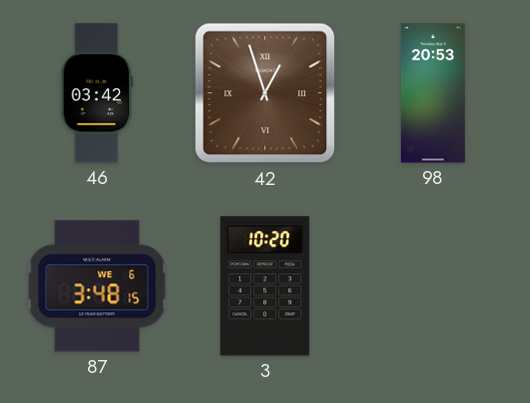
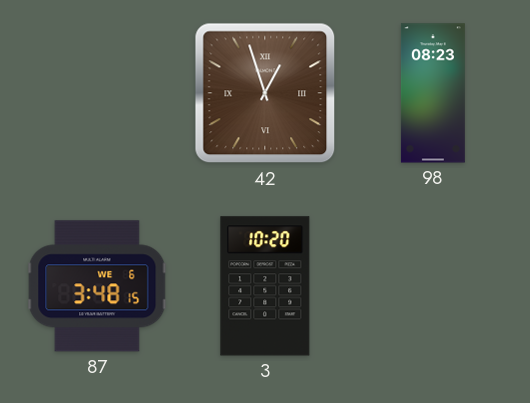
46: 03:42 -> none
98: 20:53 -> 08:23
